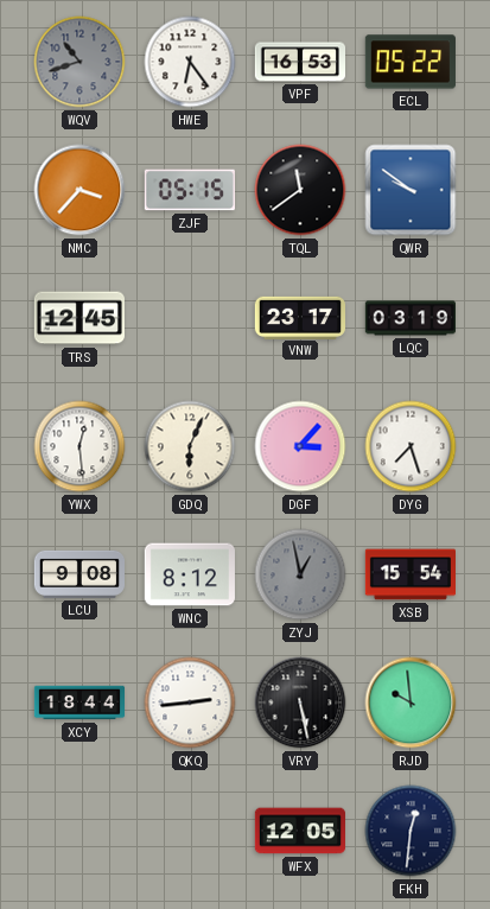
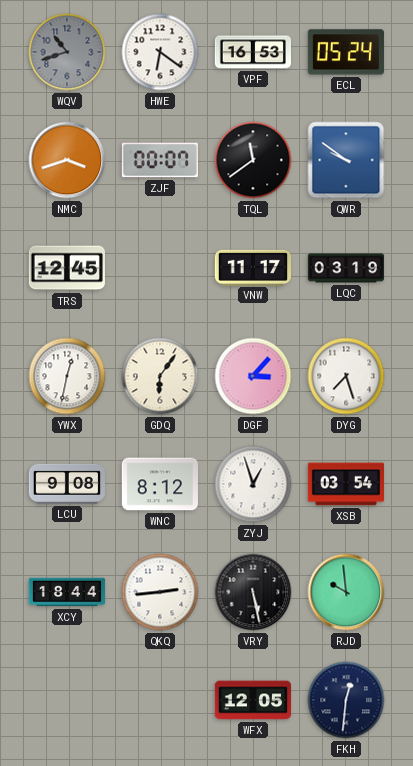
HWE: 6:24 -> 6:21
ECL: 05:22 -> 05:24
NMC: 3:37 -> 3:42
ZJF: 05:15 -> 00:07
VNW: 23:17 -> 11:17
YWX: 12:29 -> 12:32
GDQ: 6:04 -> 6:06
ZYJ: 12:58 -> 12:57
ZYJ dial: grey -> white
XSB: 15:54 -> 03:54
